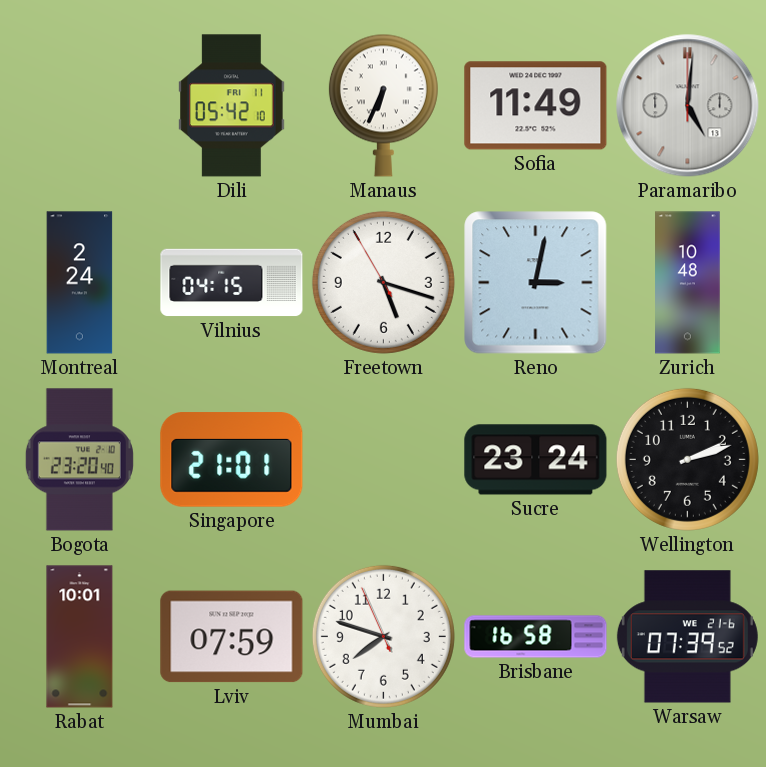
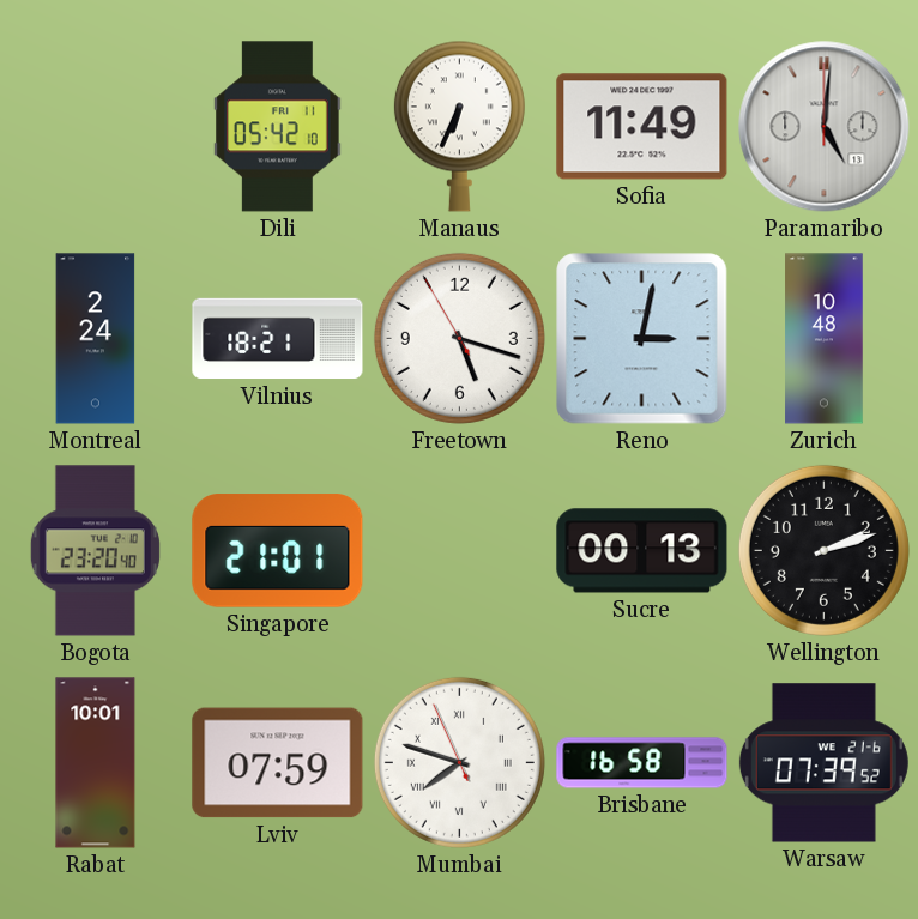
Vilnius: 04:15 -> 18:21
Sucre: 23:24 -> 00:13
Mumbai numerals: Arabic -> Roman
